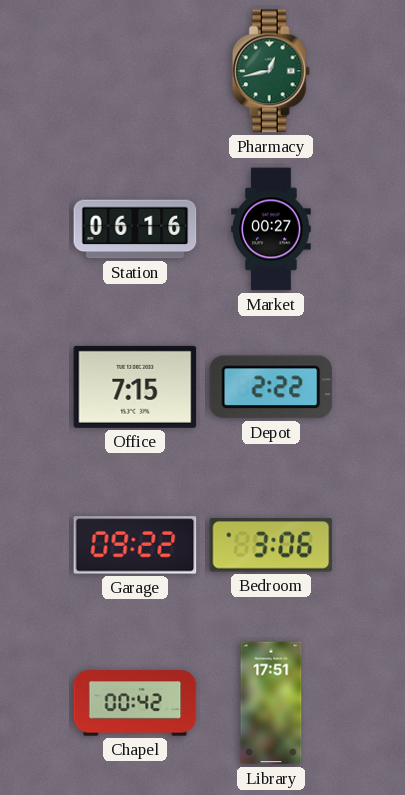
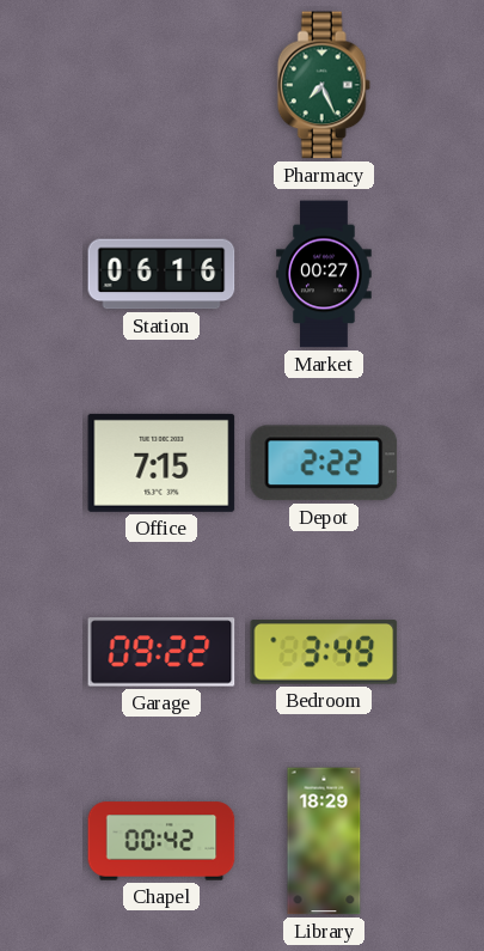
Pharmacy: 12:43 -> 7:26
Bedroom: 3:06 -> 3:49
Library: 17:51 -> 18:29
